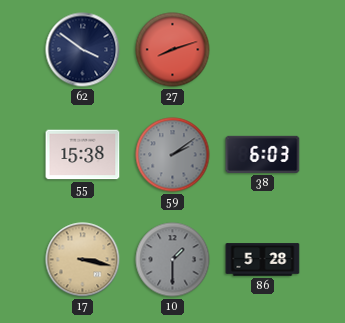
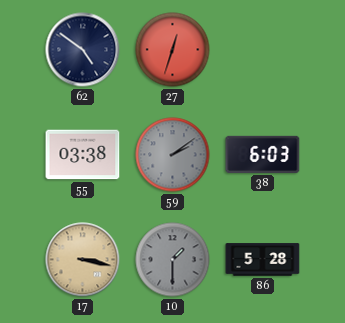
62: 3:51 -> 4:51
27: 8:12 -> 12:33
55: 15:38 -> 03:38
